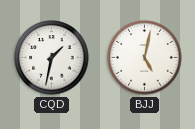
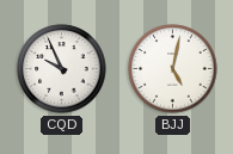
CQD: 1:32 -> 9:56
